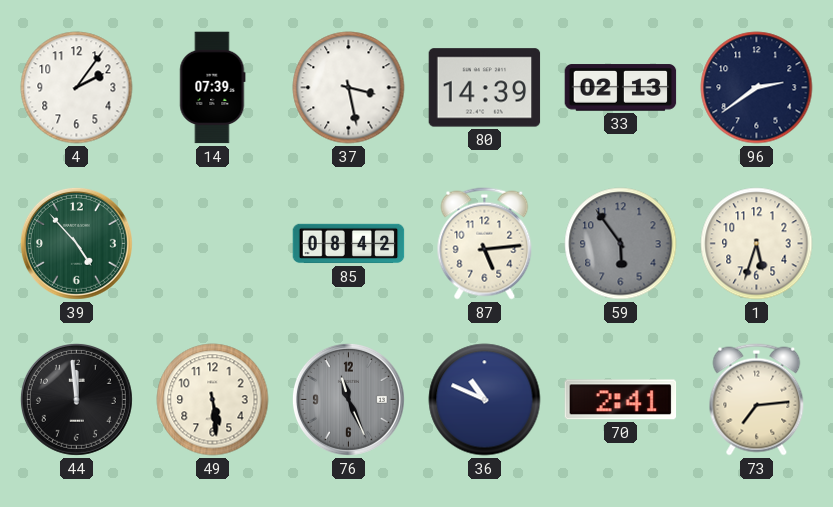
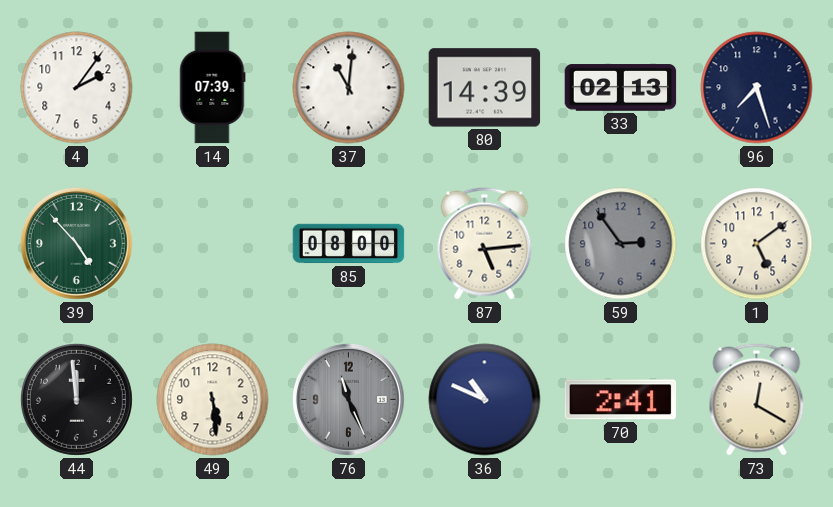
37: 3:28 -> 11:01
96: 2:39 -> 7:27
85: 08:42 -> 08:00
59: 5:54 -> 2:54
1: 5:33 -> 5:09
73: 7:14 -> 12:20
